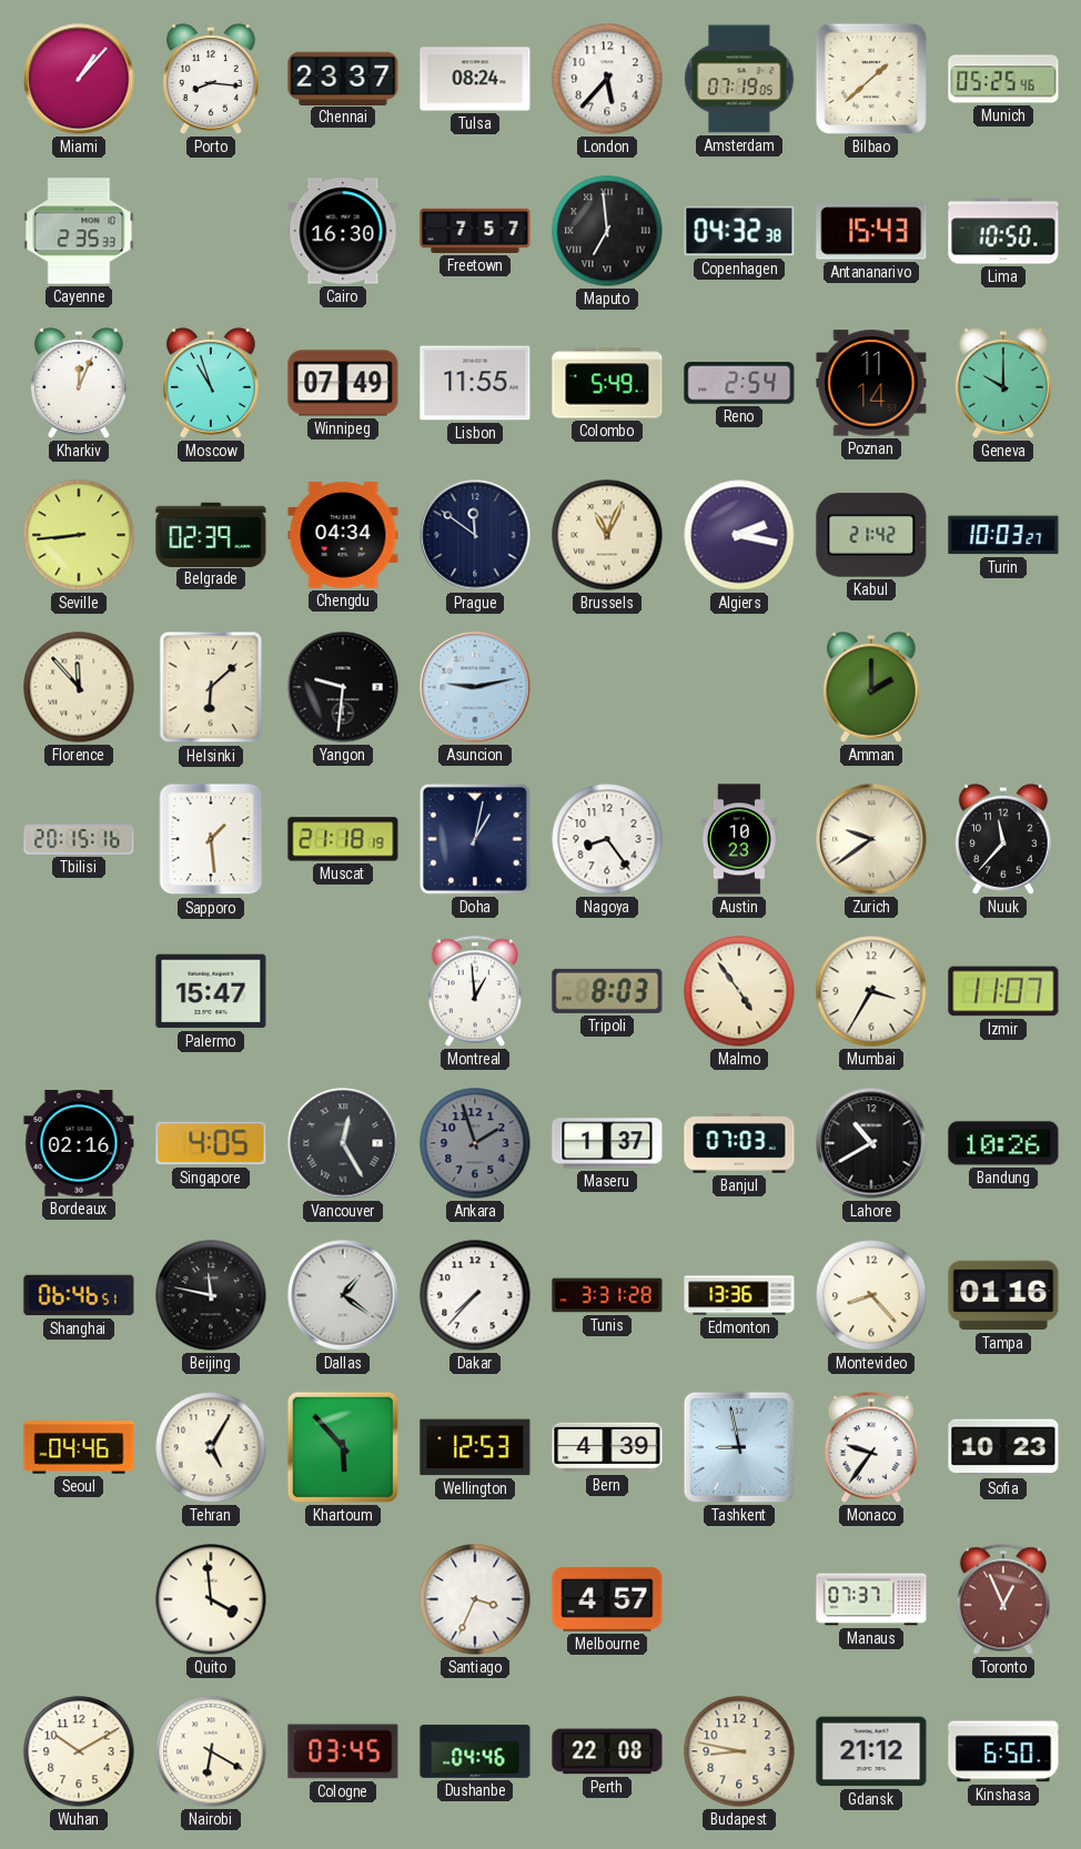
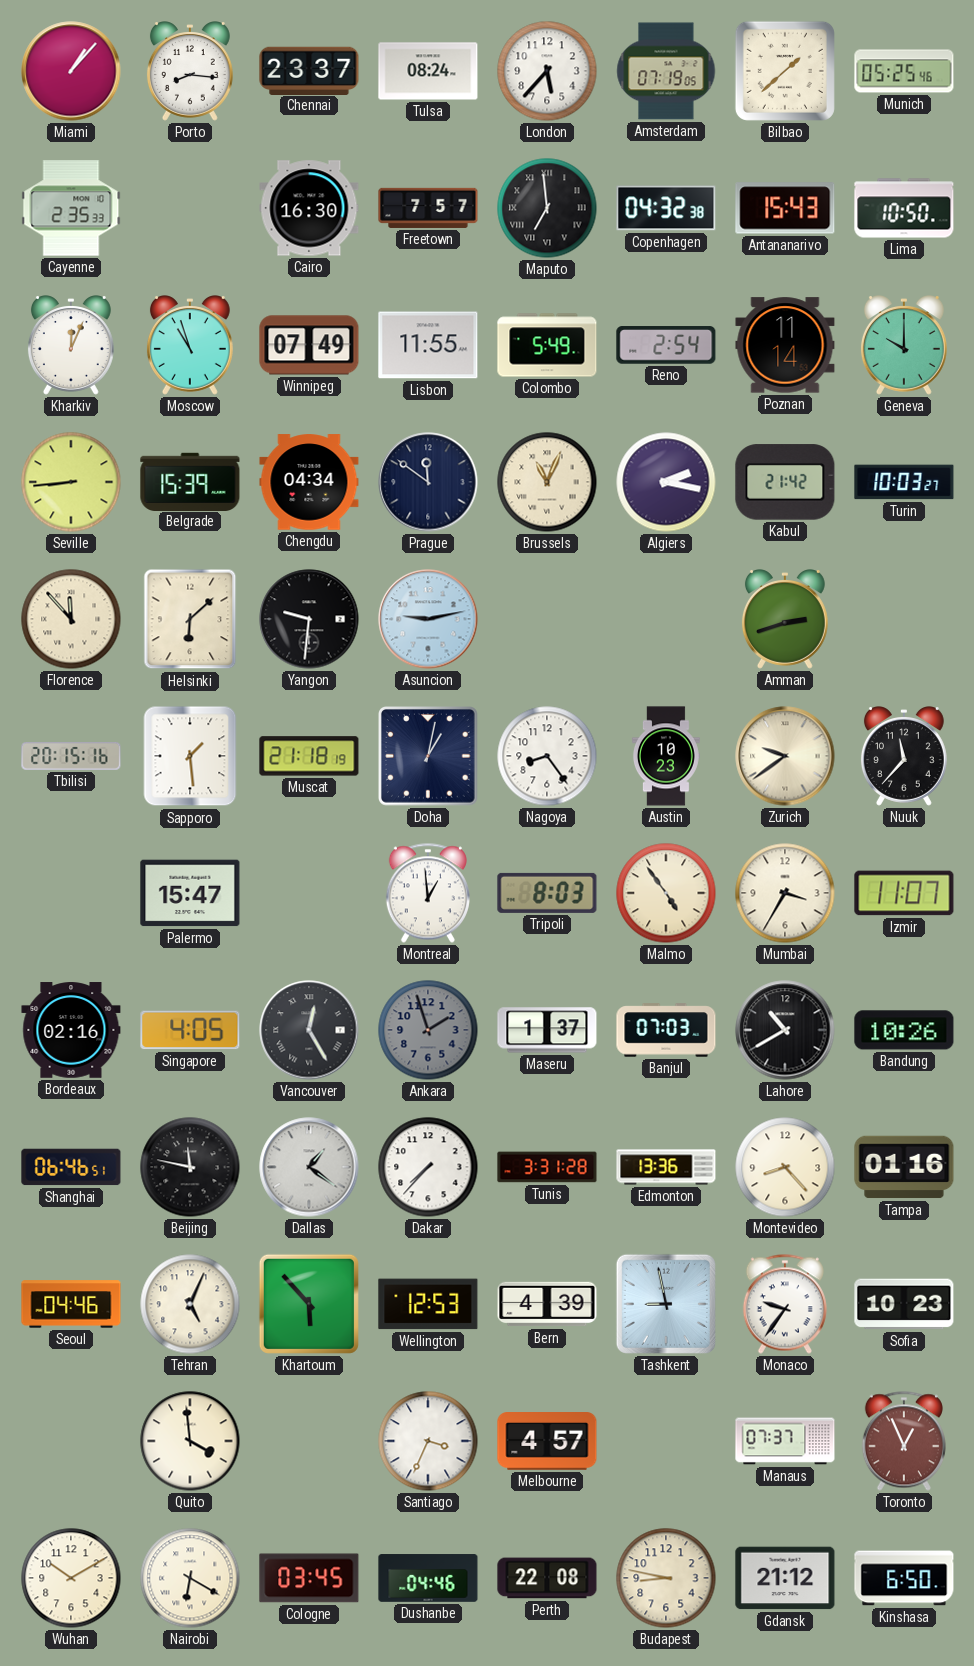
Belgrade: 02:39 -> 15:39
Amman: 2:00 -> 2:42
Tehran: 5:05 -> 5:04
